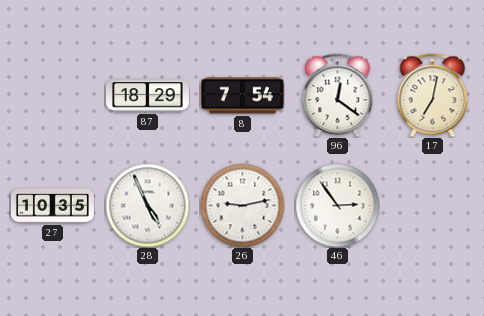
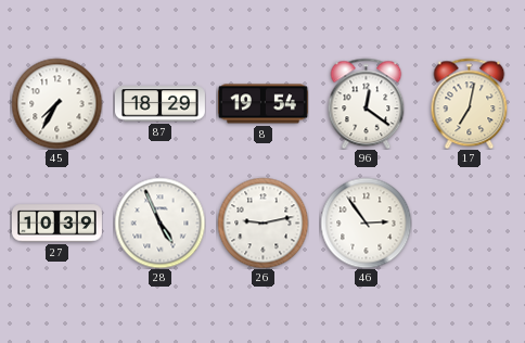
45: none -> 7:35
8: 7:54 -> 19:54
27: 10:35 -> 10:39
